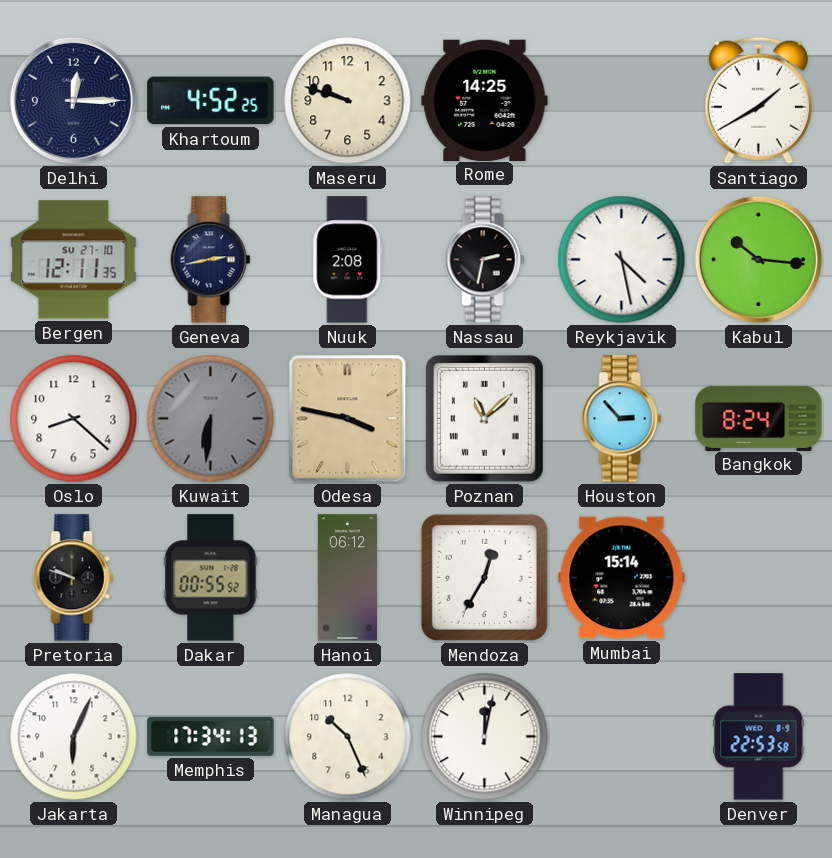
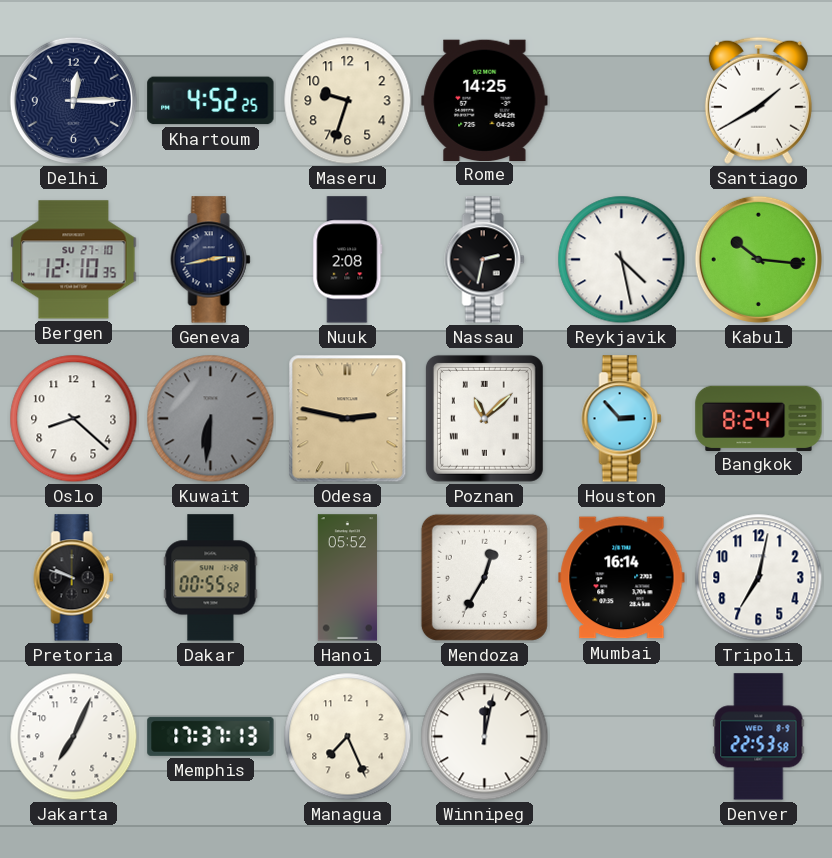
Maseru: 9:48 -> 9:33
Bergen: 12:11 -> 12:10
Odesa: 3:47 -> 2:47
Hanoi: 06:12 -> 05:52
Mumbai: 15:14 -> 16:14
Tripoli: none -> 7:02
Jakarta: 6:04 -> 7:04
Memphis: 17:34 -> 17:37
Managua: 10:26 -> 7:26
